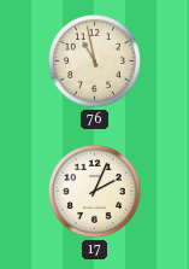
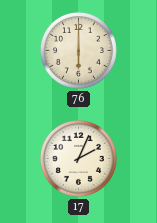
76: 10:58 -> 6:00
